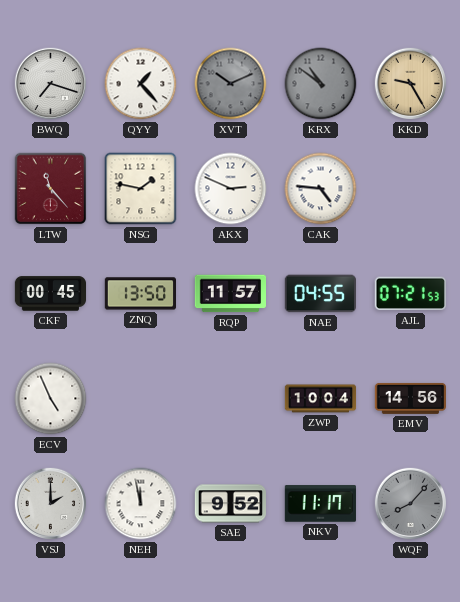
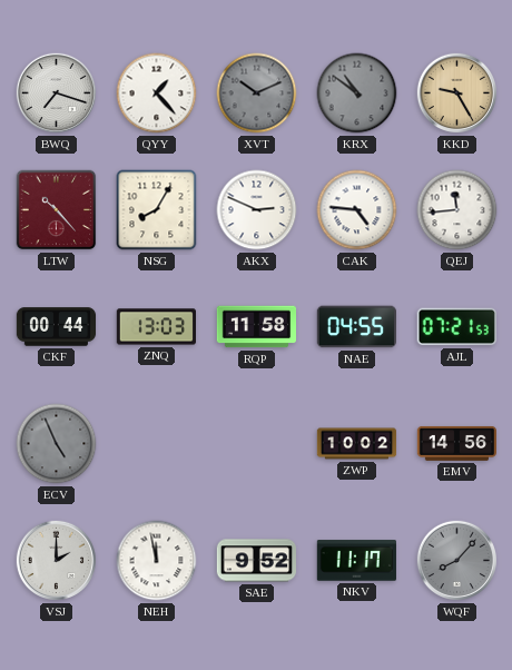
LTW: 11:23 -> 10:23
NSG: 1:47 -> 8:05
QEJ: none -> 11:44
CKF: 00:45 -> 00:44
ZNQ: 13:50 -> 13:03
RQP: 11:57 -> 11:58
ECV dial: white -> grey
ZWP: 10:04 -> 10:02
